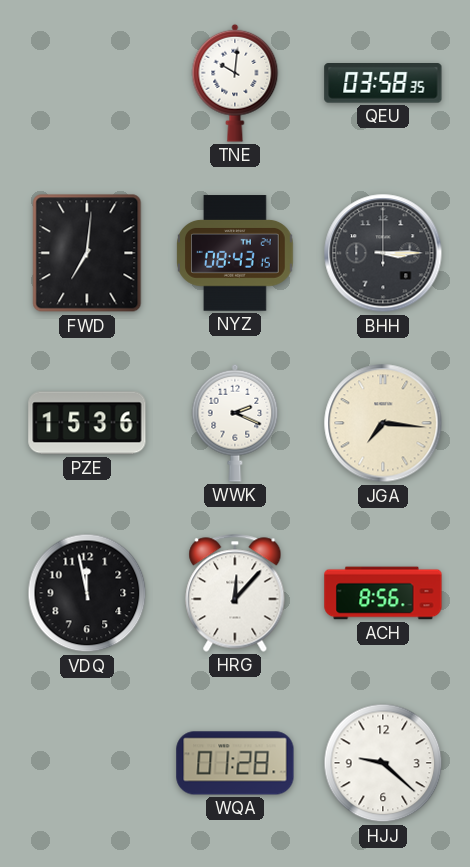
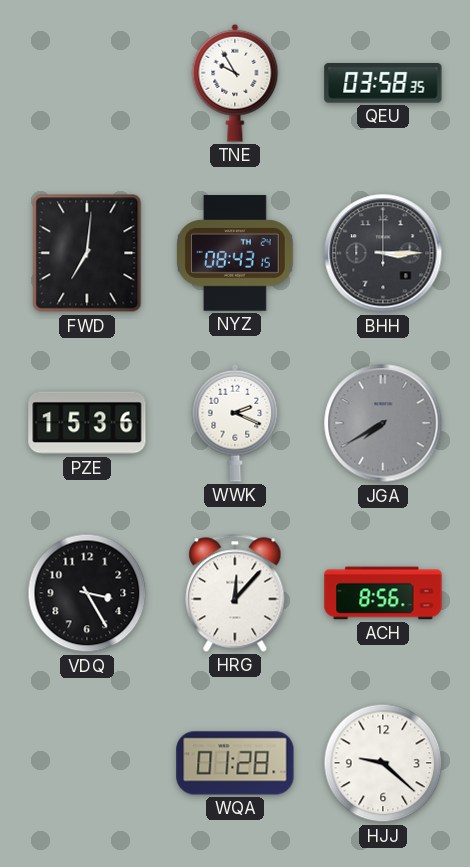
TNE: 10:01 -> 9:55
JGA: 7:16 -> 7:40
JGA dial: cream -> grey
VDQ: 11:58 -> 3:25
